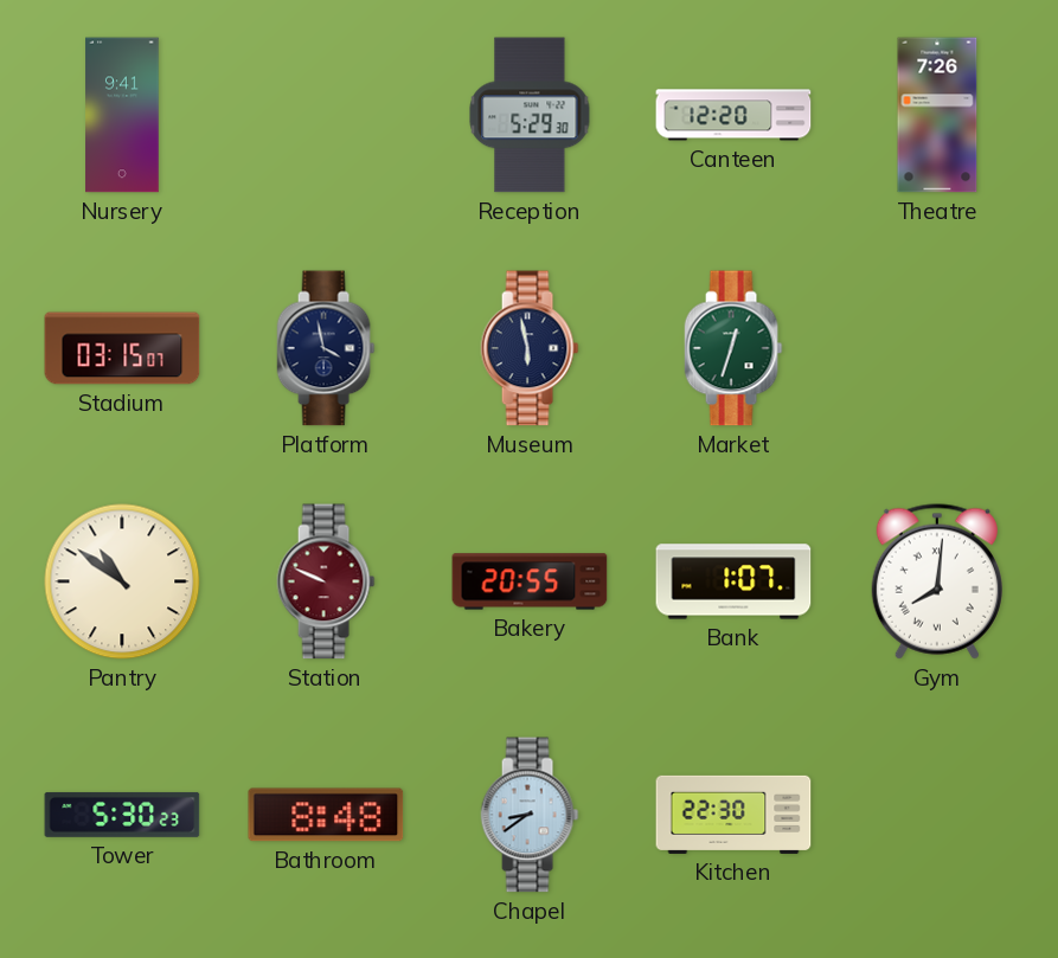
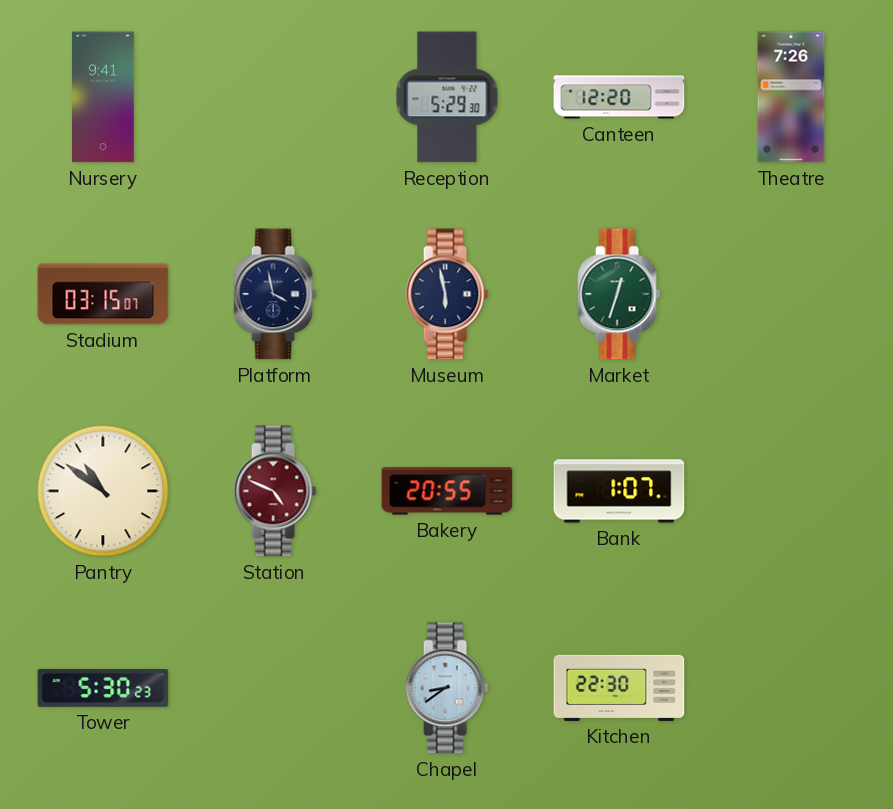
Station: 9:49 -> 4:49
Gym: 8:01 -> none
Bathroom: 8:48 -> none
